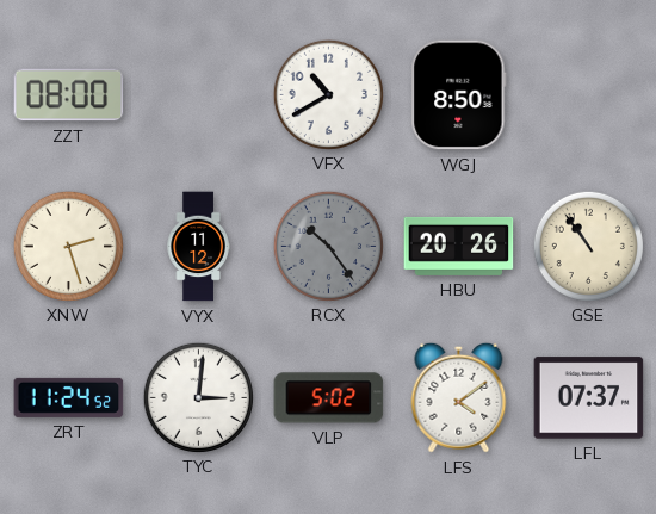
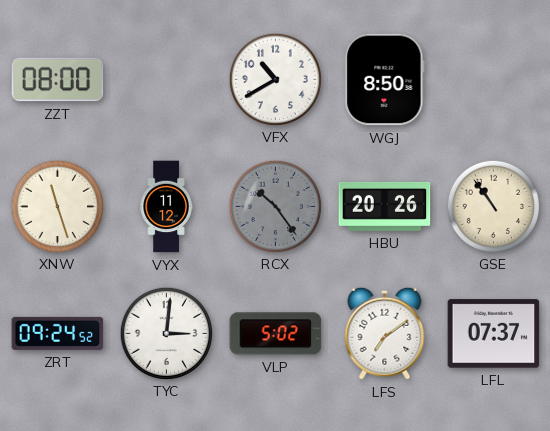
XNW: 2:27 -> 11:27
ZRT: 11:24 -> 09:24
LFS: 4:09 -> 7:09
